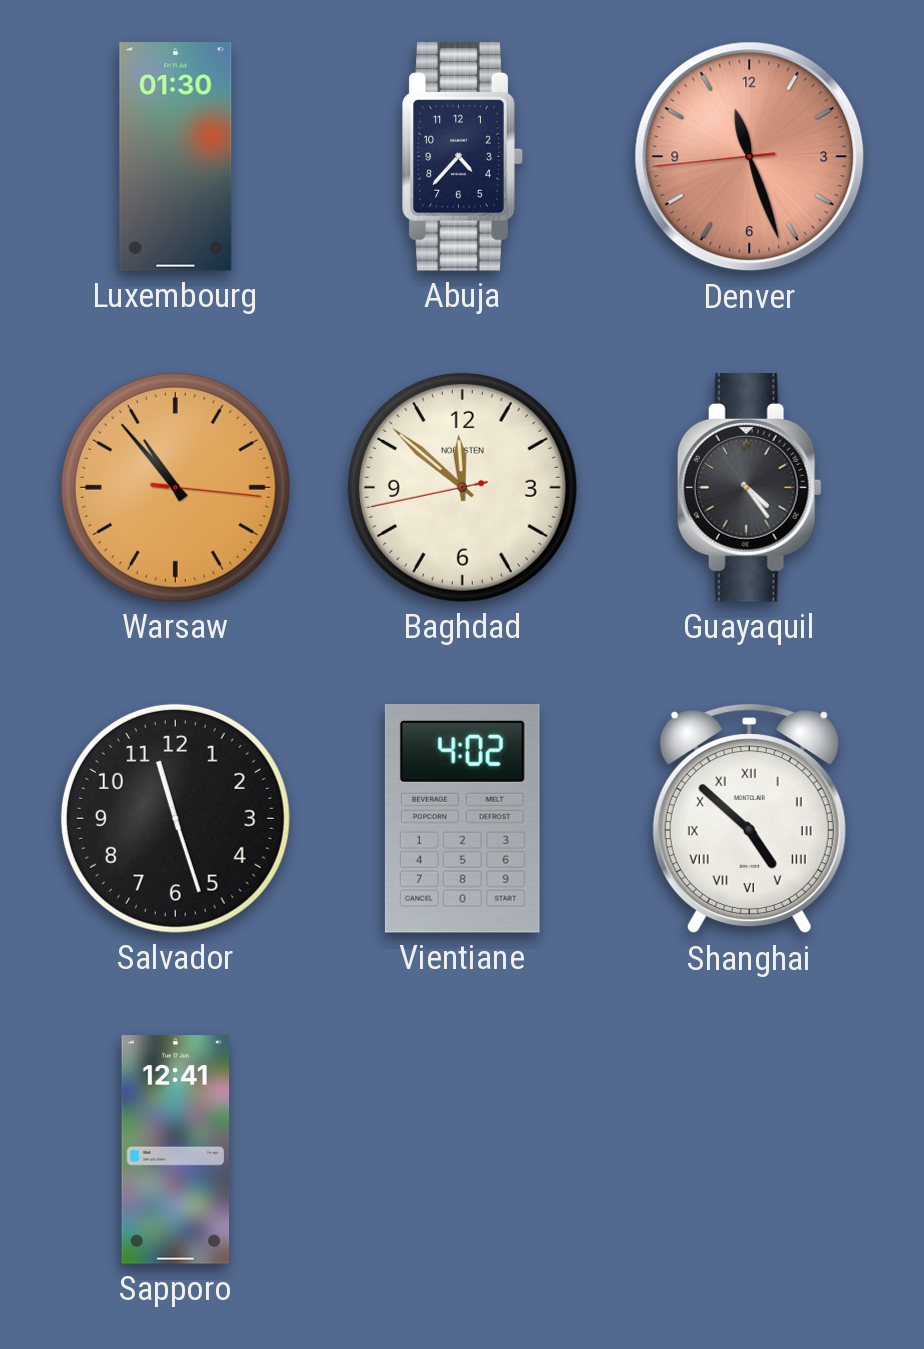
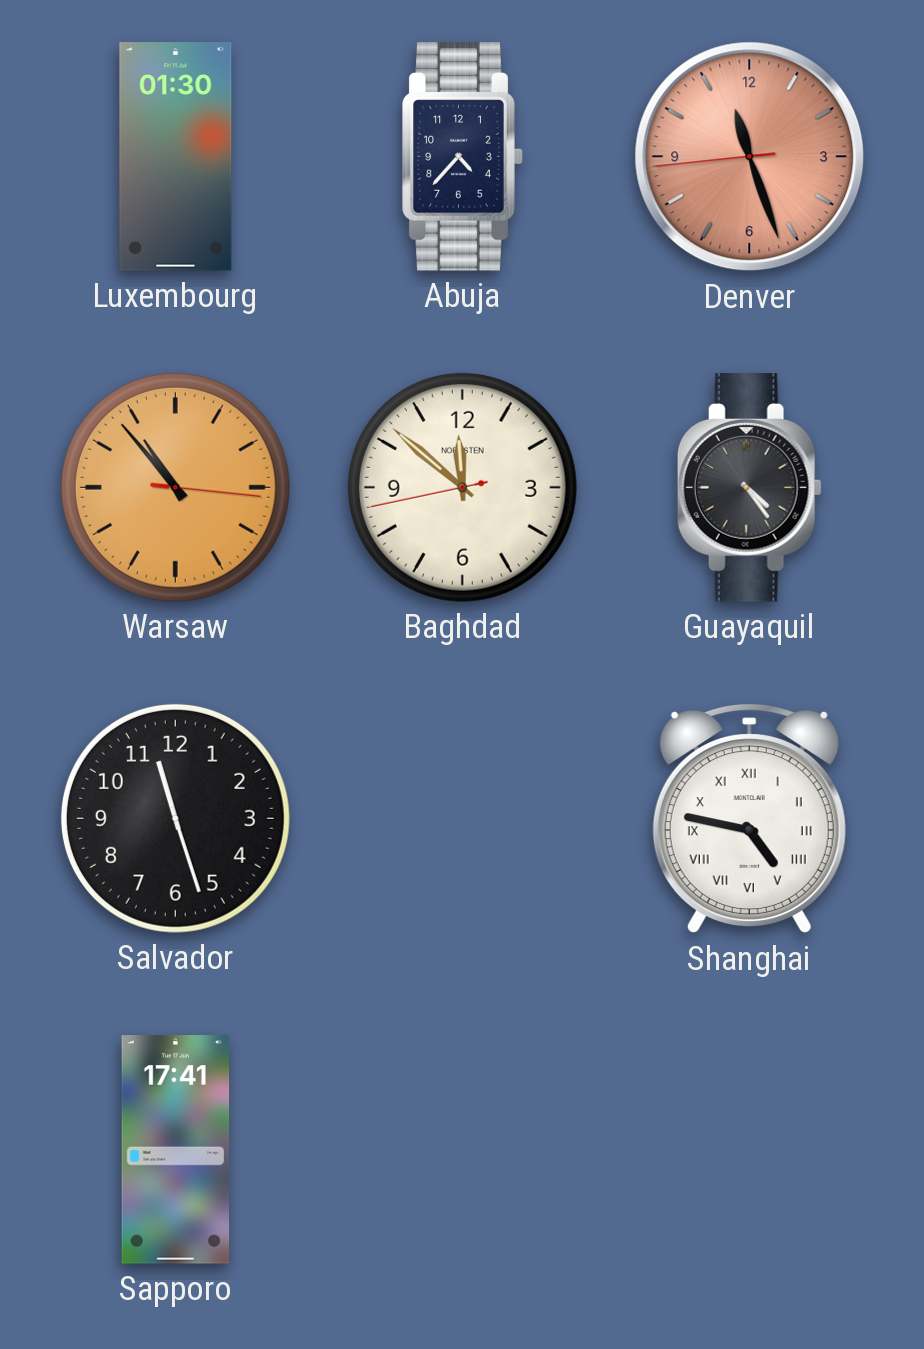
Vientiane: 4:02 -> none
Shanghai: 4:52 -> 4:47
Sapporo: 12:41 -> 17:41
